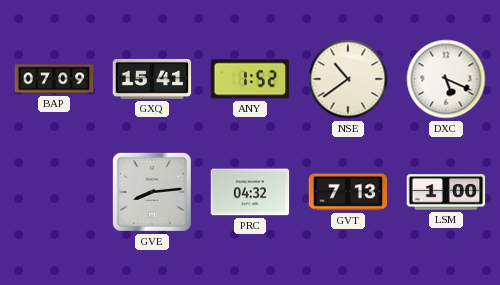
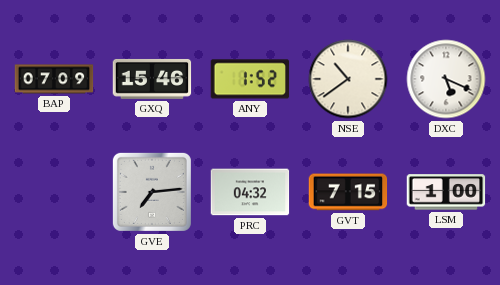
GXQ: 15:41 -> 15:46
GVE: 8:14 -> 7:14
GVT: 7:13 -> 7:15
